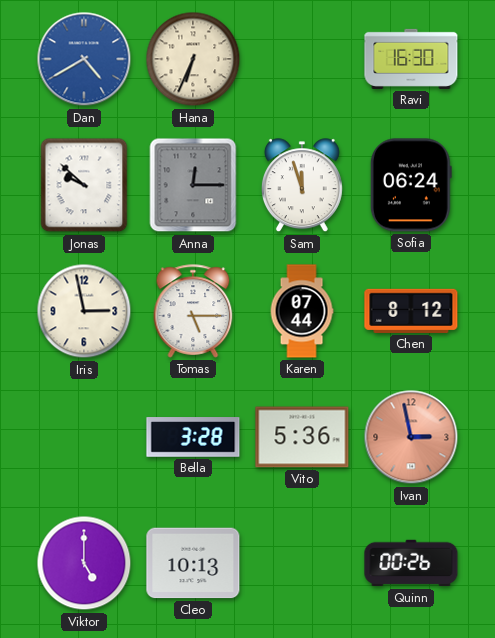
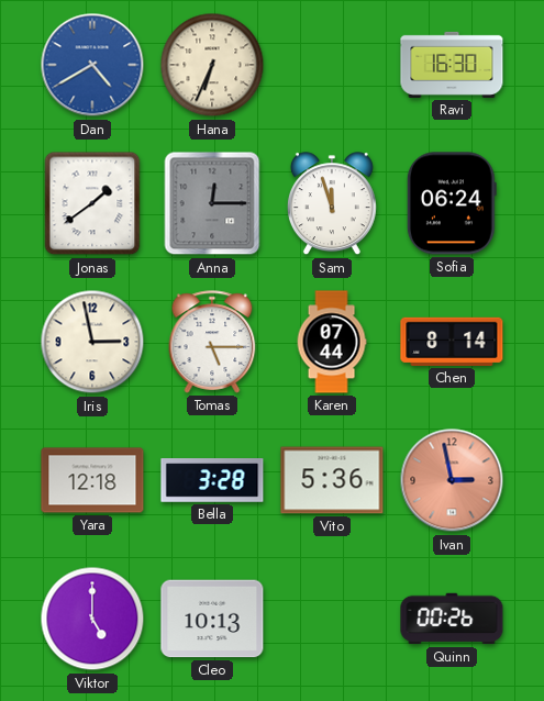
Jonas: 9:52 -> 1:39
Chen: 8:12 -> 8:14
Yara: none -> 12:18
